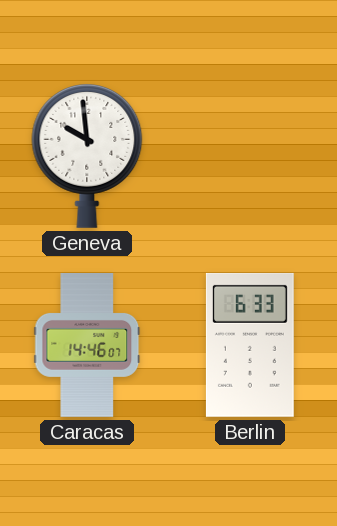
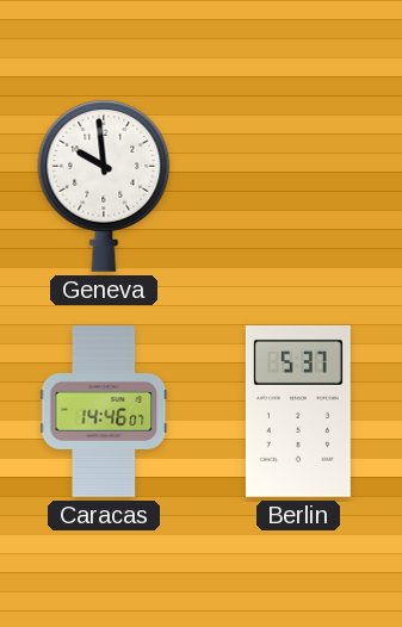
Berlin: 6:33 -> 5:37
